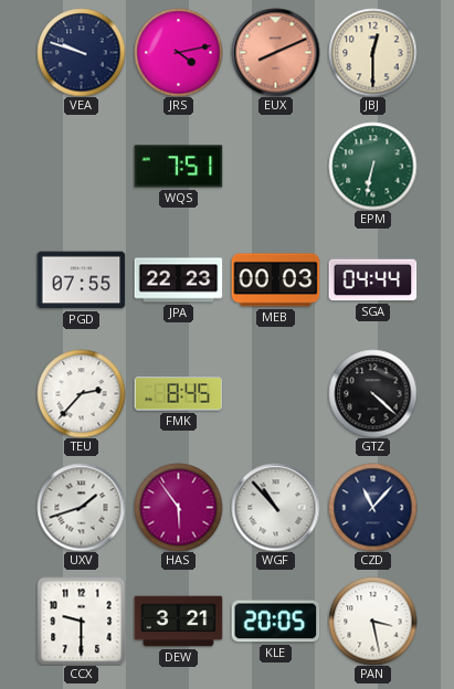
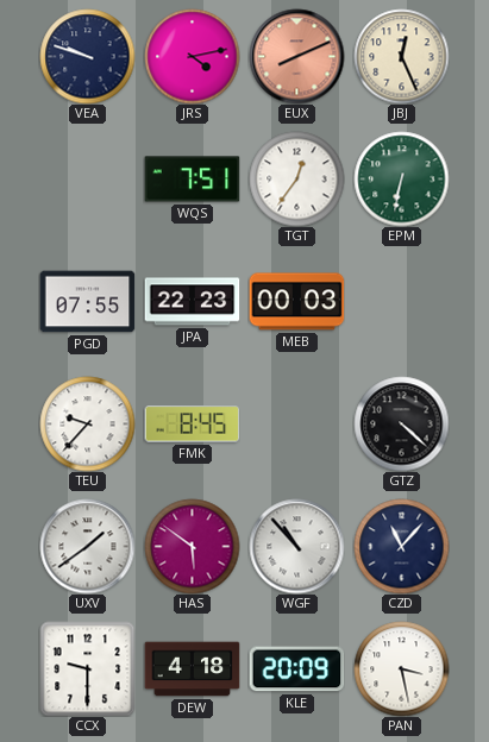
JBJ: 12:30 -> 12:26
TGT: none -> 12:36
SGA: 04:44 -> none
TEU: 2:37 -> 9:37
UXV: 1:42 -> 1:39
HAS: 5:54 -> 5:51
DEW: 3:21 -> 4:18
KLE: 20:05 -> 20:09
